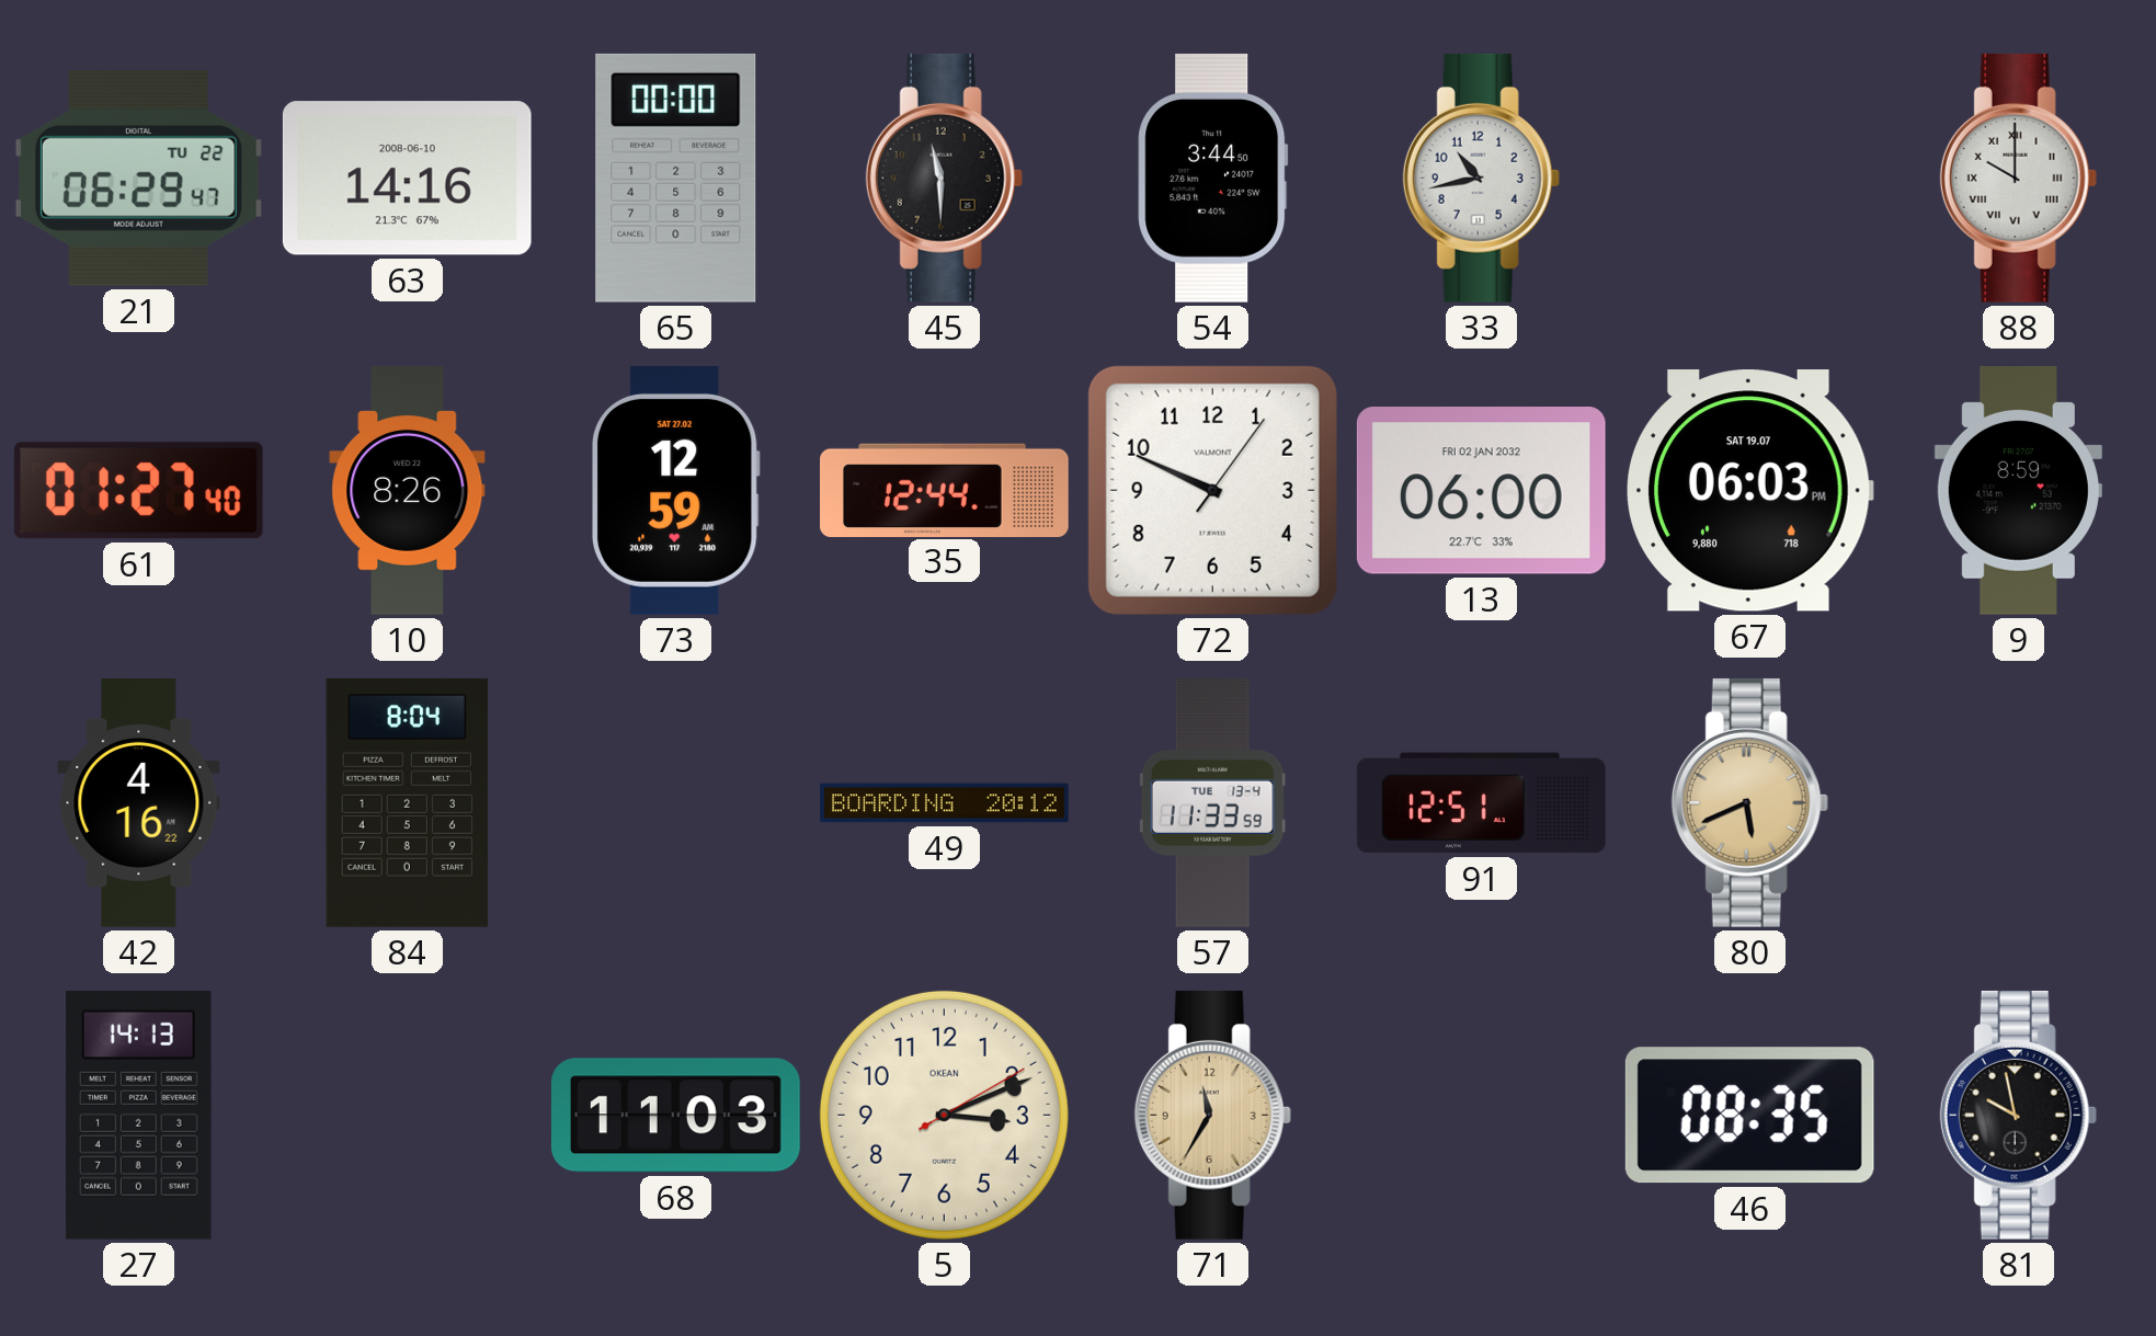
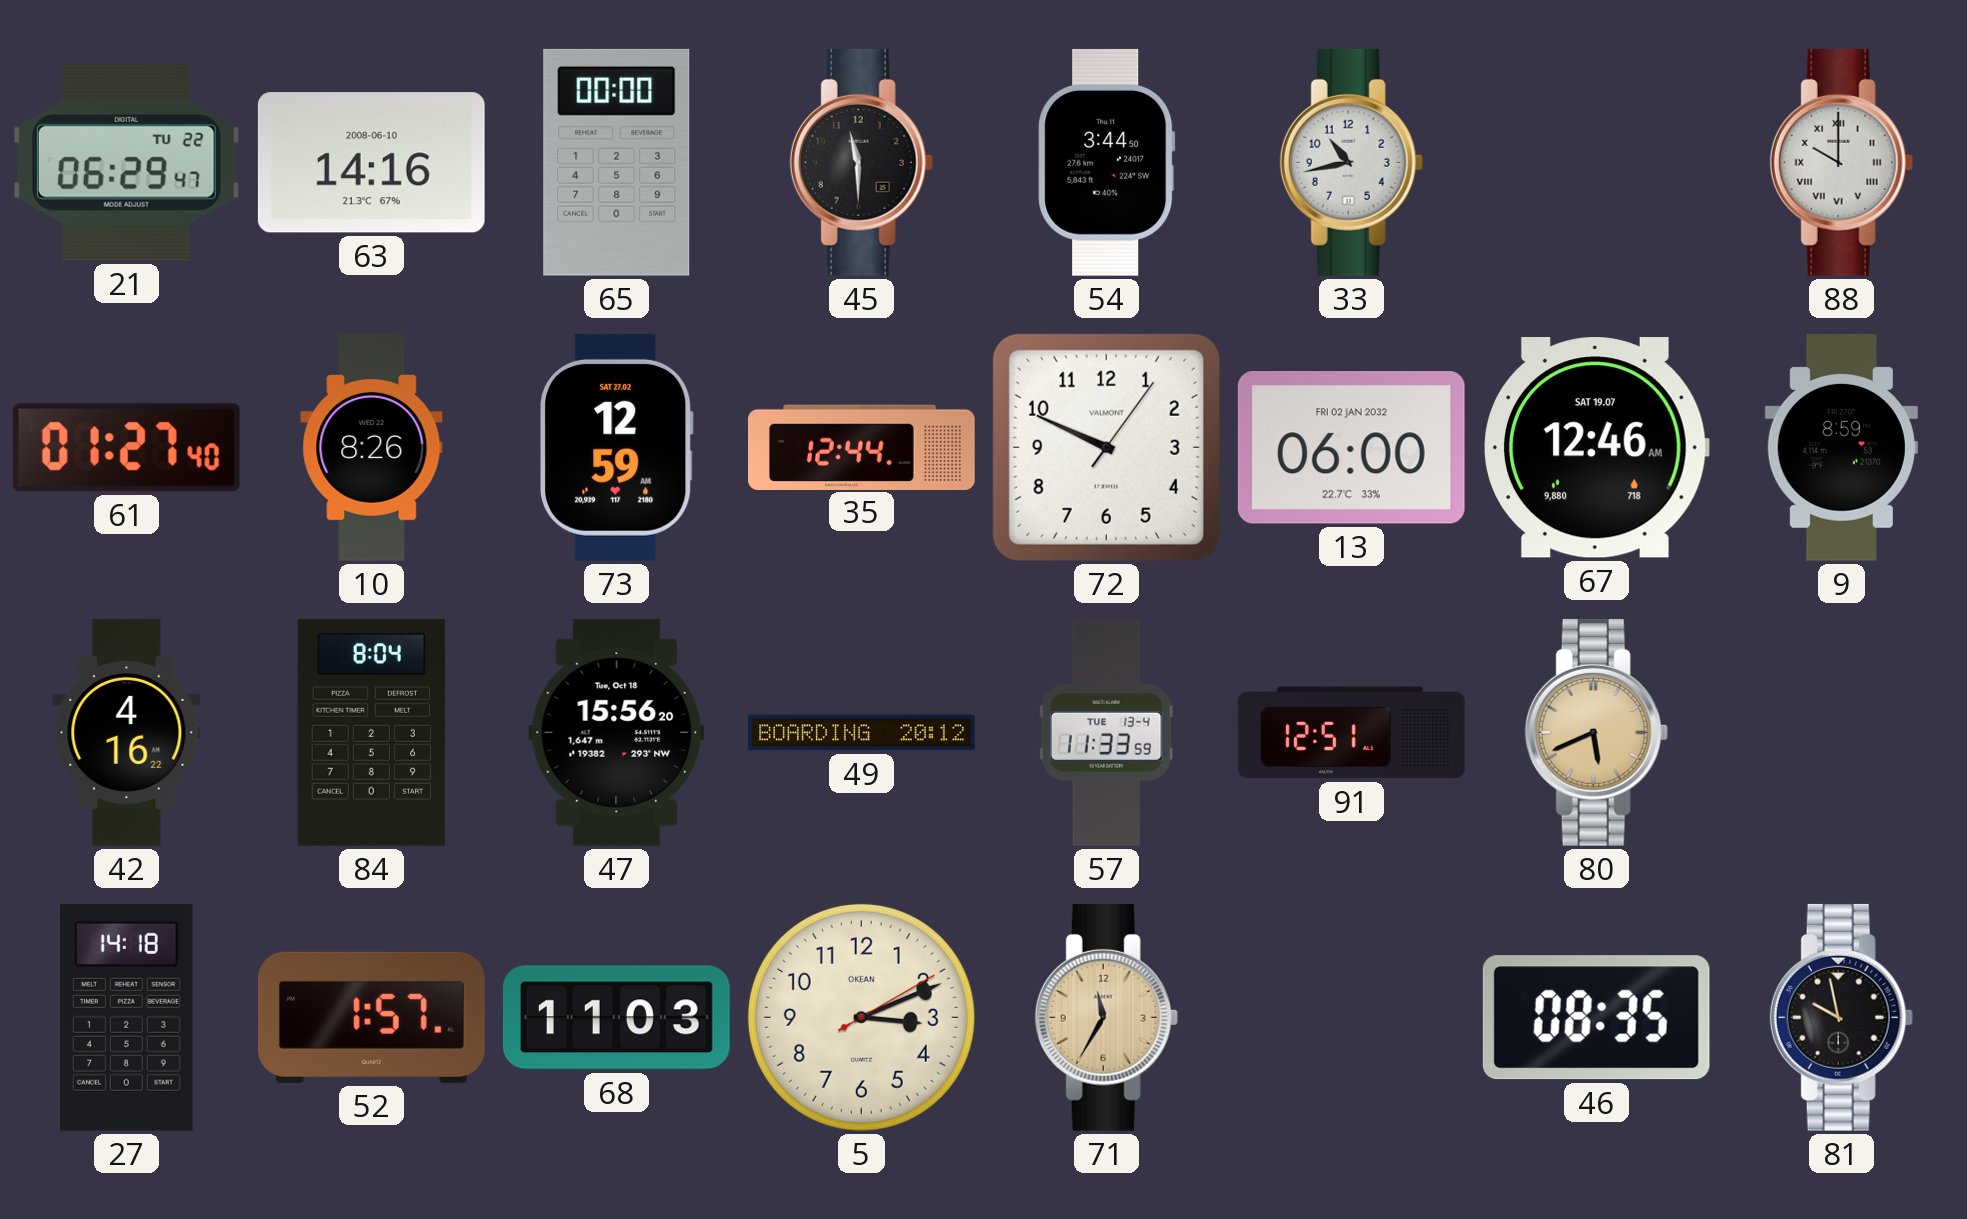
67: 06:03 -> 12:46
47: none -> 15:56
27: 14:13 -> 14:18
52: none -> 1:57
